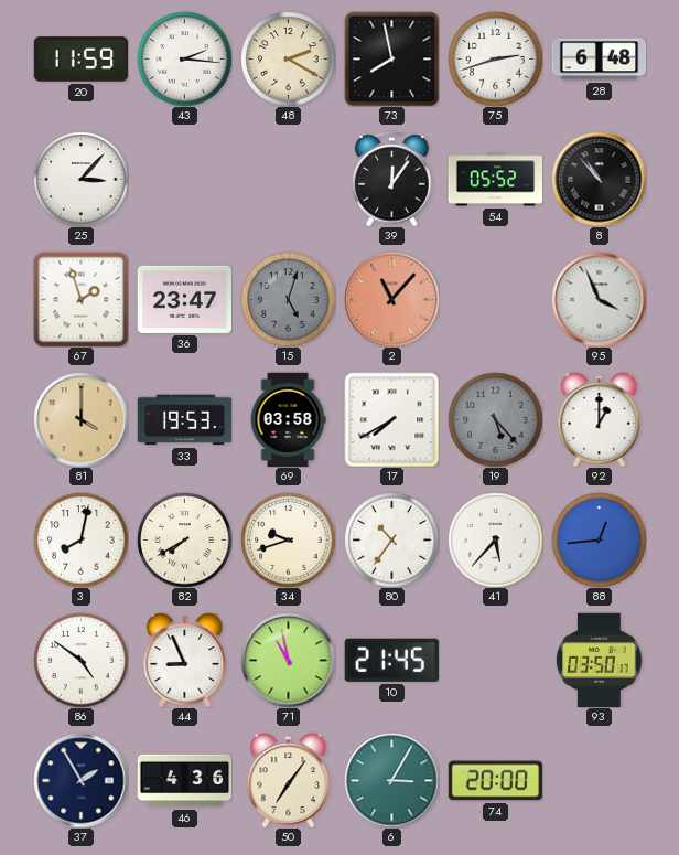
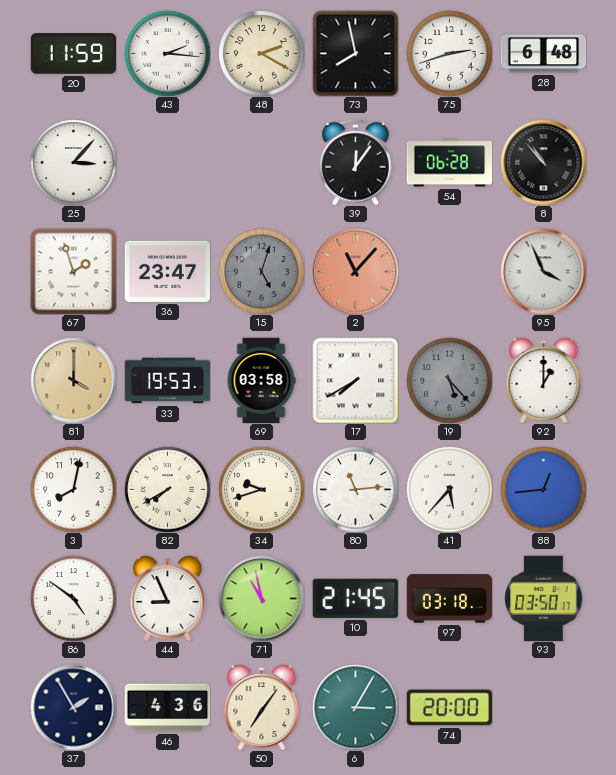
54: 05:52 -> 06:28
80: 10:36 -> 11:14
97: none -> 03:18
